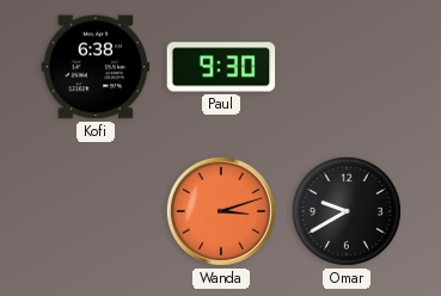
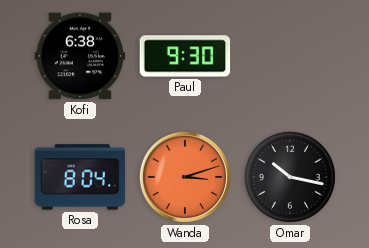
Rosa: none -> 8:04
Omar: 9:40 -> 10:17
